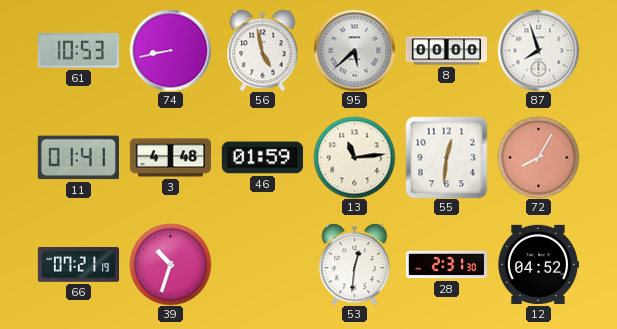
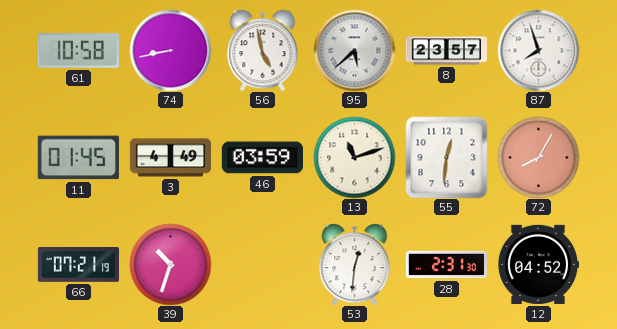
61: 10:53 -> 10:58
8: 00:00 -> 23:57
11: 01:41 -> 01:45
3: 4:48 -> 4:49
46: 01:59 -> 03:59
13: 11:14 -> 11:12
